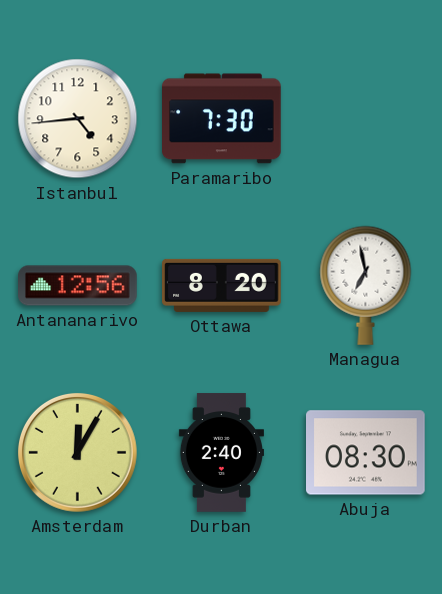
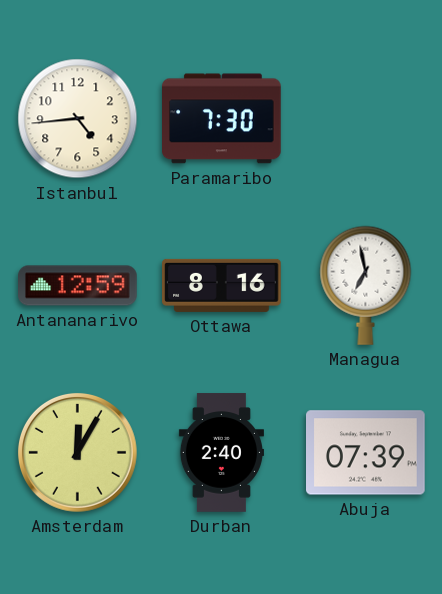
Antananarivo: 12:56 -> 12:59
Ottawa: 8:20 -> 8:16
Abuja: 08:30 -> 07:39
